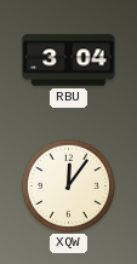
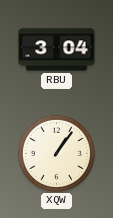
XQW: 12:06 -> 1:06
